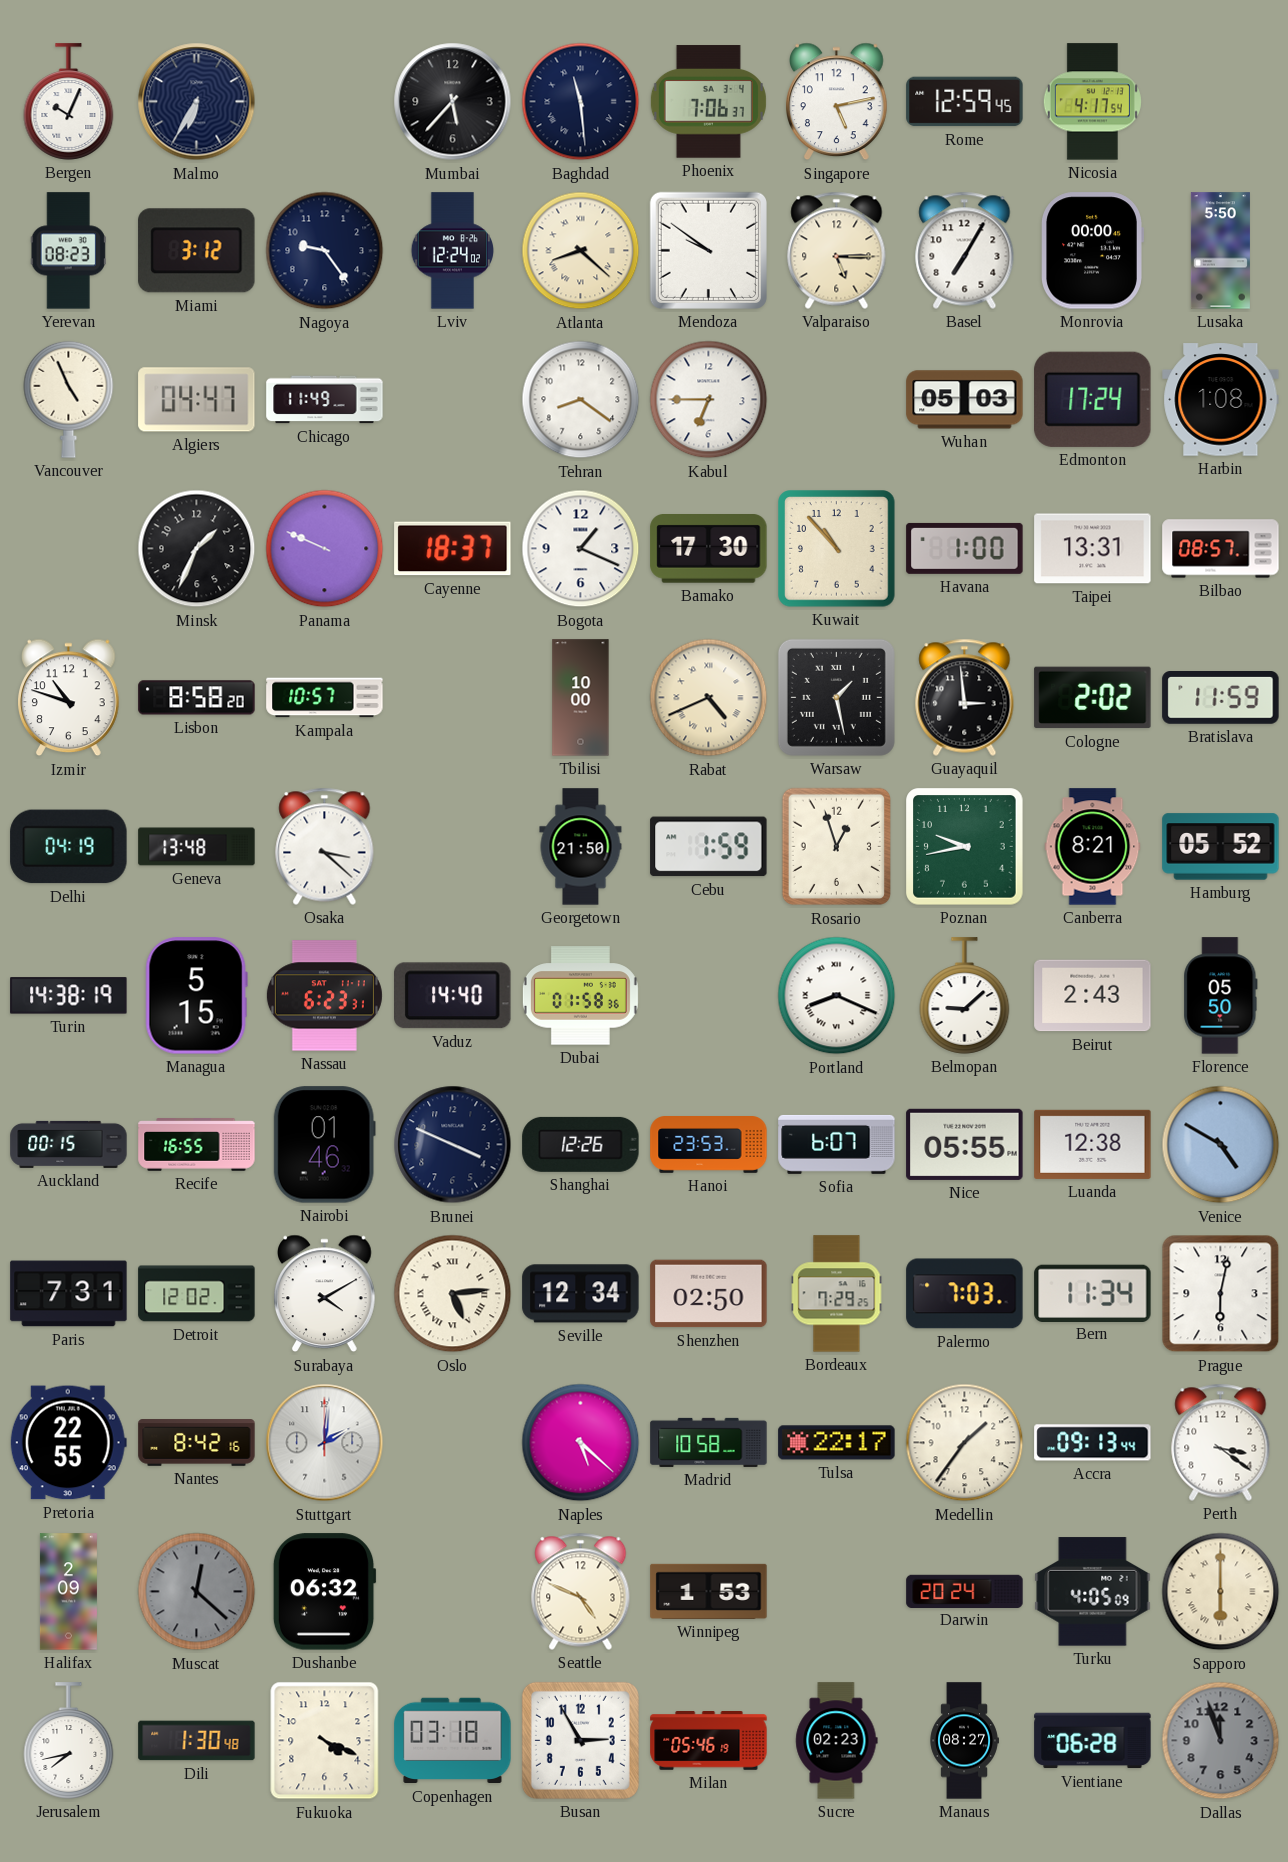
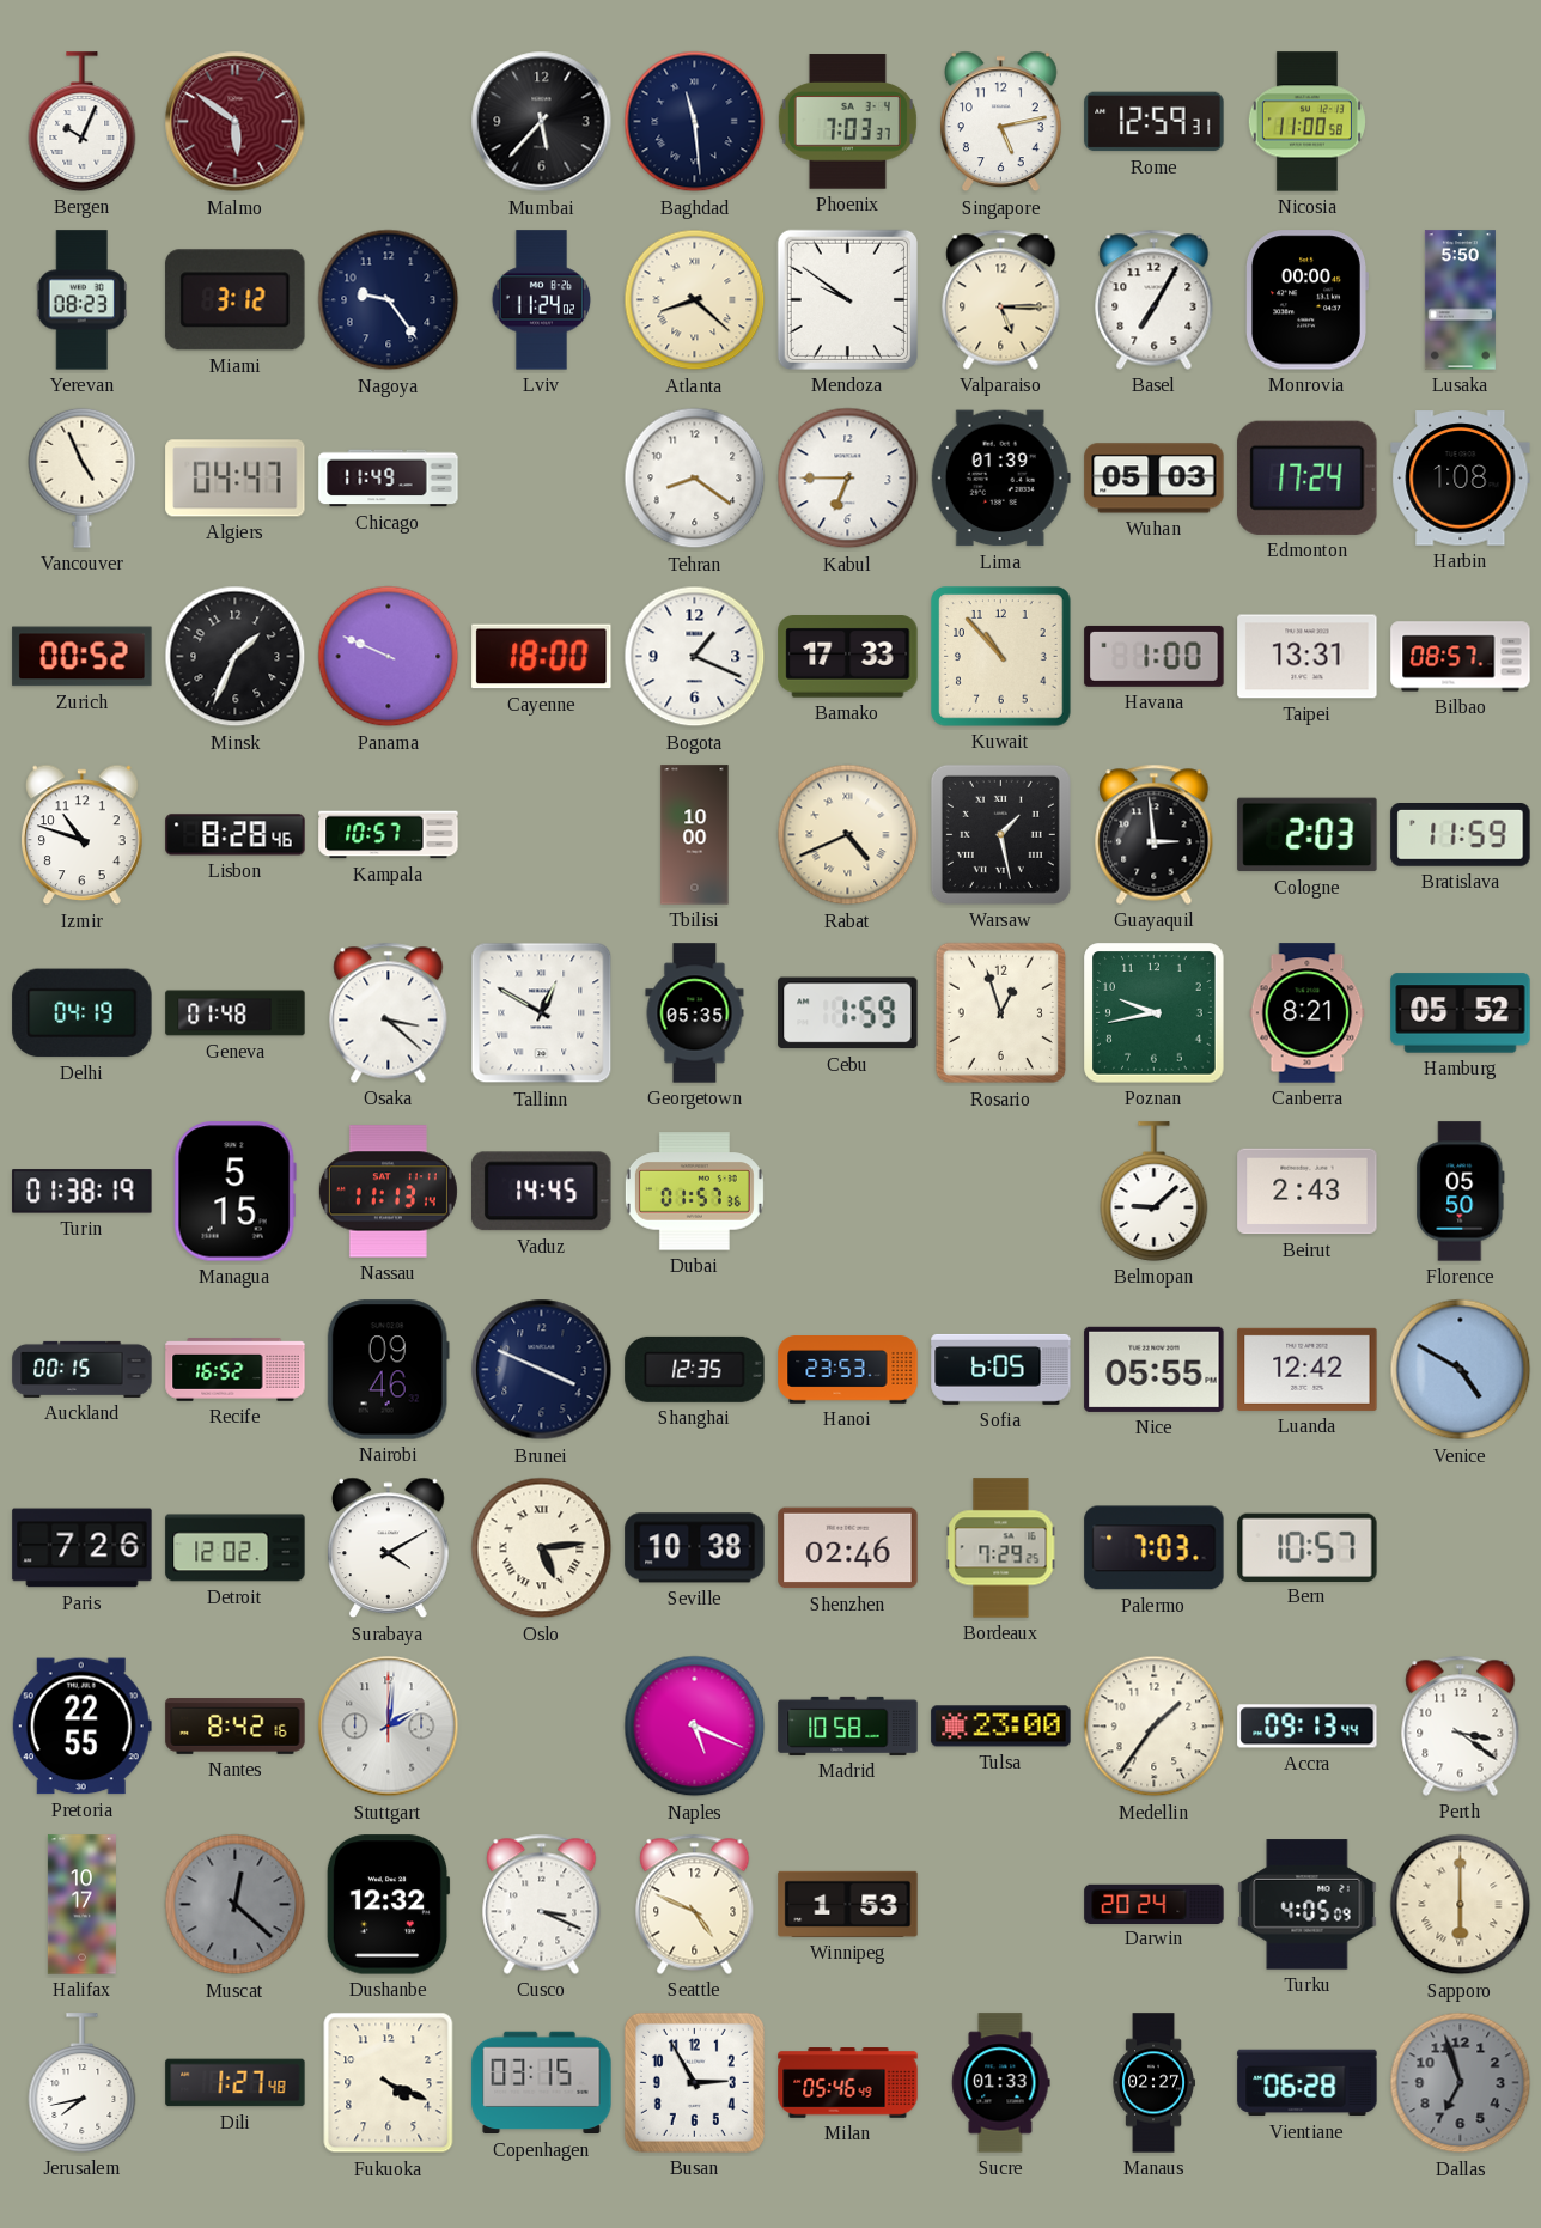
Malmo: 6:35 -> 5:51
Malmo dial: navy -> burgundy
Phoenix: 7:06 -> 7:03
Rome: 12:59:45 -> 12:59:31
Nicosia: 4:17 -> 11:00
Lviv: 12:24 -> 11:24
Lima: none -> 01:39
Zurich: none -> 00:52
Cayenne: 18:37 -> 18:00
Bamako: 17:30 -> 17:33
Lisbon: 8:58 -> 8:28
Cologne: 2:02 -> 2:03
Geneva: 13:48 -> 01:48
Tallinn: none -> 12:50
Georgetown: 21:50 -> 05:35
Turin: 14:38 -> 01:38
Nassau: 6:23 -> 11:13
Vaduz: 14:40 -> 14:45
Dubai: 01:58 -> 01:57
Portland: 8:19 -> none
Recife: 16:55 -> 16:52
Nairobi: 01:46 -> 09:46
Shanghai: 12:26 -> 12:35
Sofia: 6:07 -> 6:05
Luanda: 12:38 -> 12:42
Paris: 7:31 -> 7:26
Seville: 12:34 -> 10:38
Shenzhen: 02:50 -> 02:46
Bern: 11:34 -> 10:57
Prague: 6:02 -> none
Naples: 5:22 -> 5:19
Tulsa: 22:17 -> 23:00
Halifax: 2:09 -> 10:17
Dushanbe: 06:32 -> 12:32
Cusco: none -> 3:19
Dili: 1:30 -> 1:27
Copenhagen: 03:18 -> 03:15
Milan: 05:46:19 -> 05:46:49
Sucre: 02:23 -> 01:33
Manaus: 08:27 -> 02:27
Dallas: 11:57 -> 6:57
